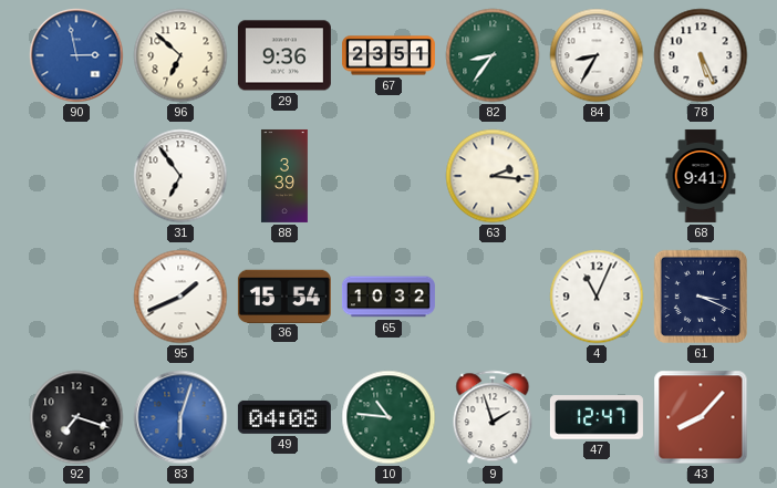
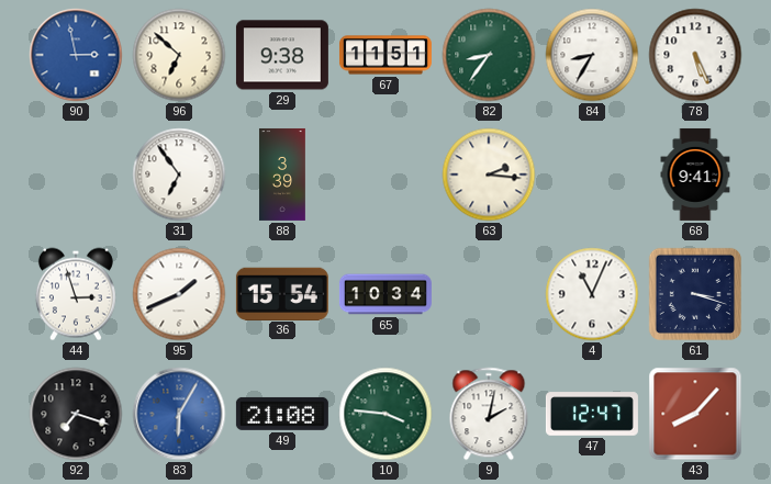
29: 9:36 -> 9:38
67: 23:51 -> 11:51
44: none -> 2:57
65: 10:32 -> 10:34
61: 3:19 -> 3:18
83: 6:03 -> 6:05
49: 04:08 -> 21:08
10: 10:46 -> 3:46
9: 1:57 -> 2:02
